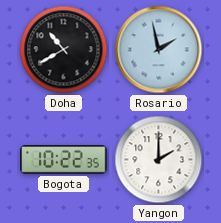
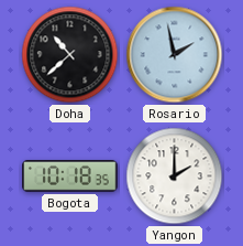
Doha: 10:40 -> 10:38
Bogota: 10:22 -> 10:18
